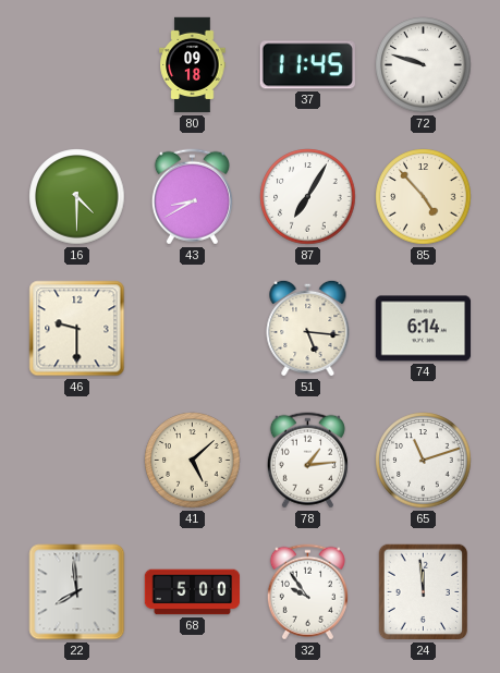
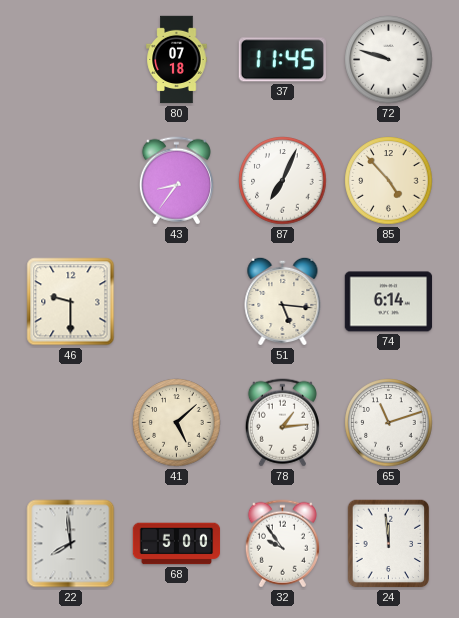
80: 09:18 -> 07:18
16: 4:30 -> none
43: 8:40 -> 8:36
87: 7:05 -> 7:04
